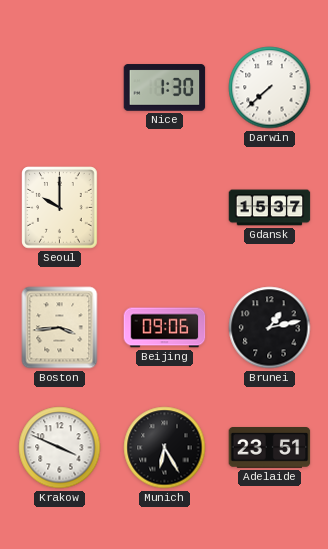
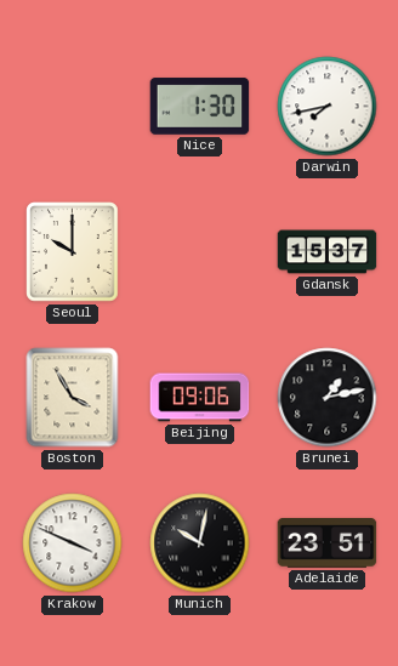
Darwin: 7:38 -> 7:43
Boston: 3:44 -> 3:55
Munich: 6:25 -> 10:02
